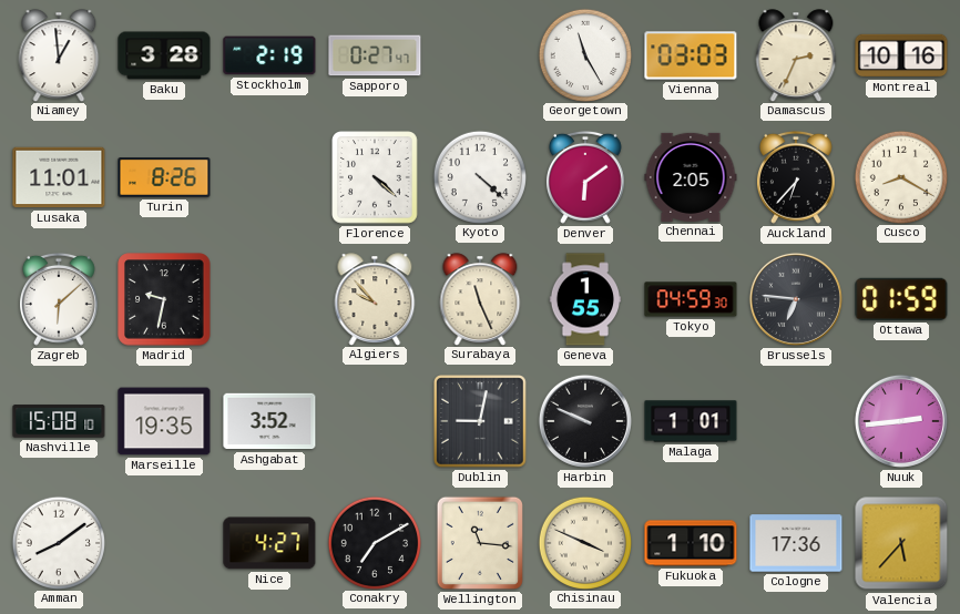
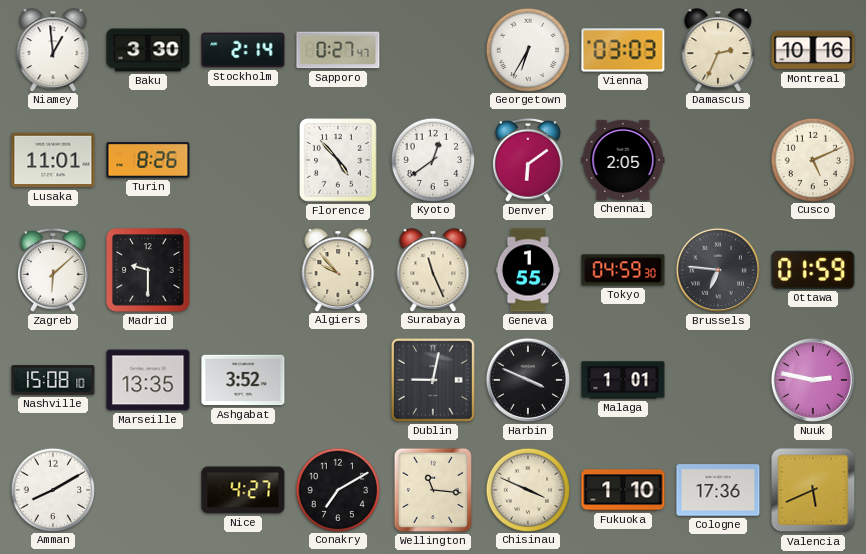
Baku: 3:28 -> 3:30
Stockholm: 2:19 -> 2:14
Georgetown: 11:25 -> 6:35
Florence: 4:22 -> 4:53
Kyoto: 4:22 -> 12:39
Auckland: 6:37 -> none
Cusco: 8:20 -> 5:11
Madrid: 9:32 -> 9:30
Marseille: 19:35 -> 13:35
Harbin: 9:49 -> 3:49
Nuuk: 2:44 -> 2:47
Amman: 8:09 -> 8:10
Valencia: 5:37 -> 5:41
